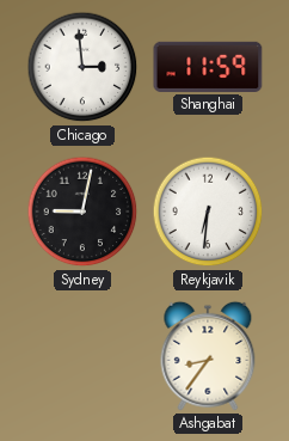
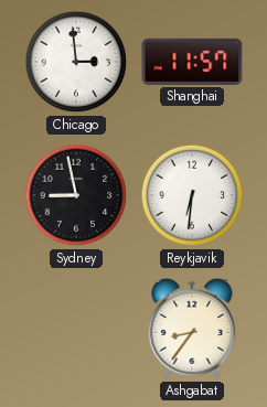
Shanghai: 11:59 -> 11:57
Sydney: 9:02 -> 8:58
